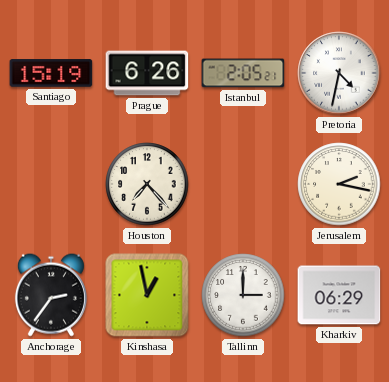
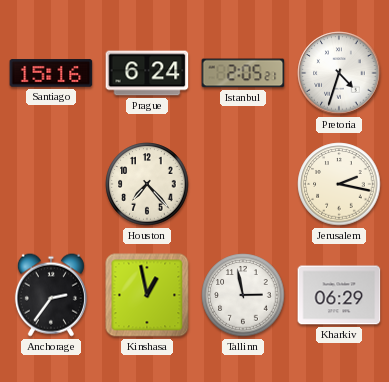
Santiago: 15:19 -> 15:16
Prague: 6:26 -> 6:24
Pretoria: 4:32 -> 4:33
Tallinn: 3:00 -> 2:58
